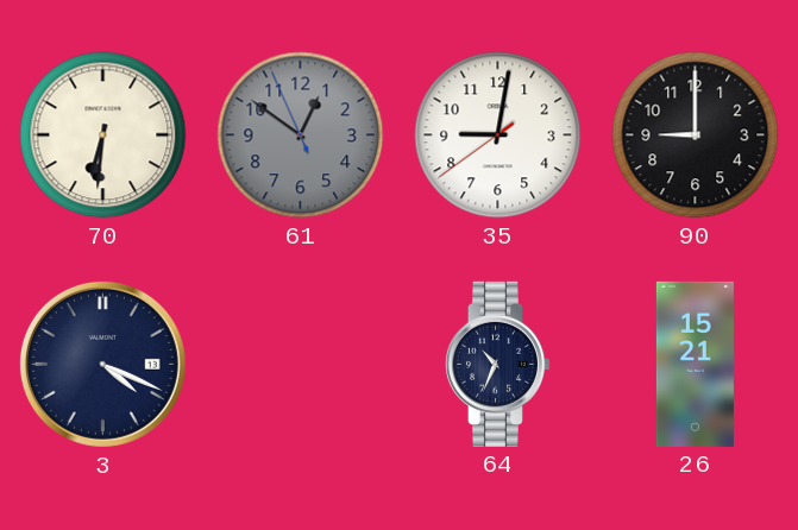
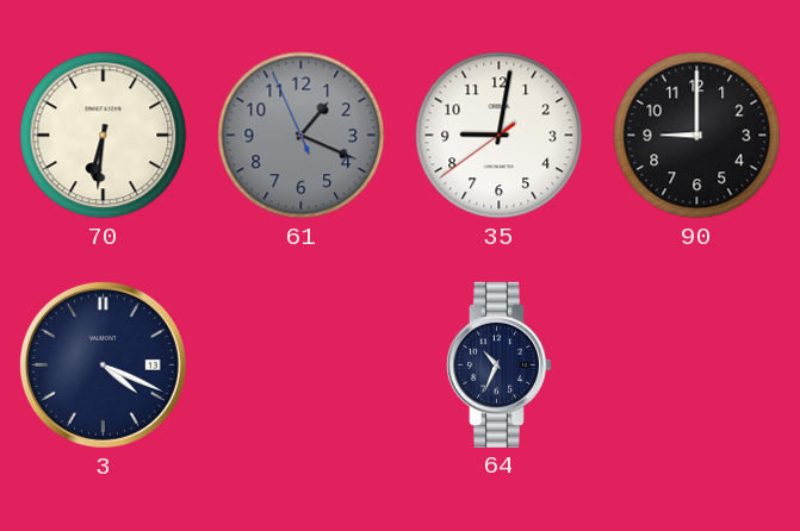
61: 12:50 -> 1:18
26: 15:21 -> none
